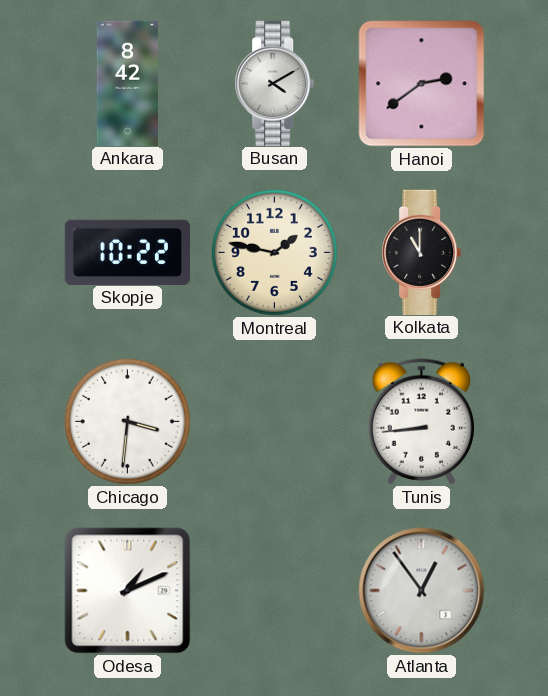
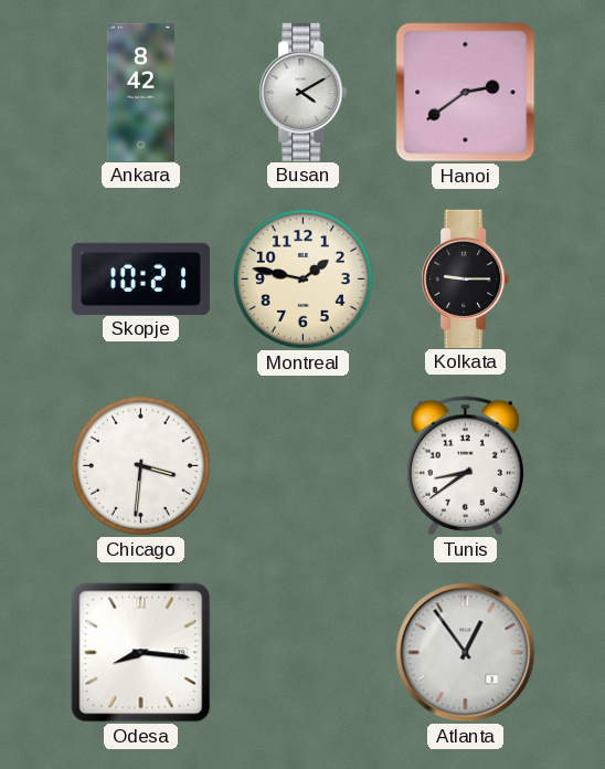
Skopje: 10:22 -> 10:21
Kolkata: 11:00 -> 9:15
Tunis: 8:44 -> 8:39
Odesa: 1:11 -> 8:16
